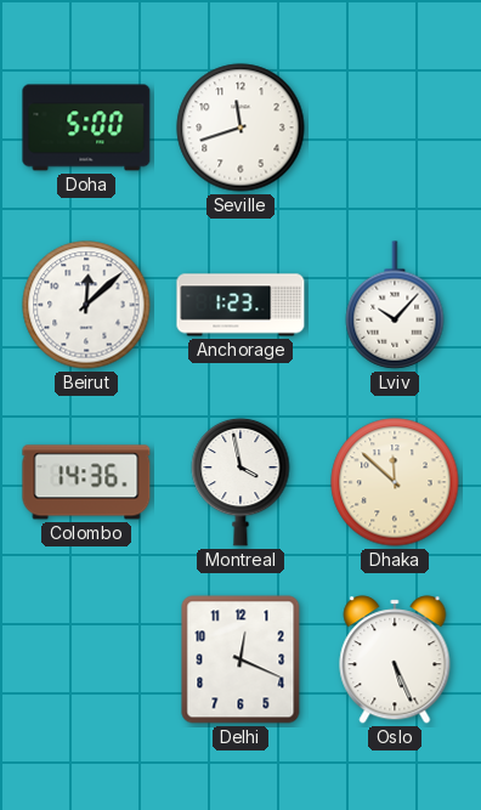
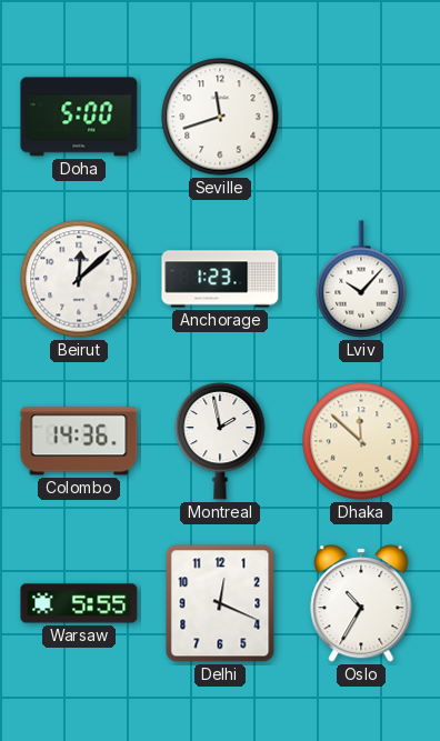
Montreal: 3:58 -> 1:58
Warsaw: none -> 5:55
Oslo: 5:26 -> 10:35
